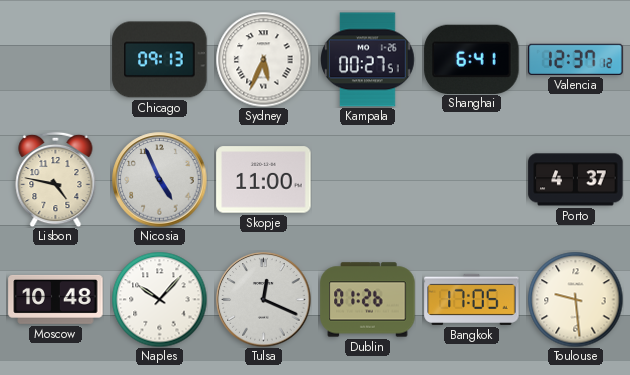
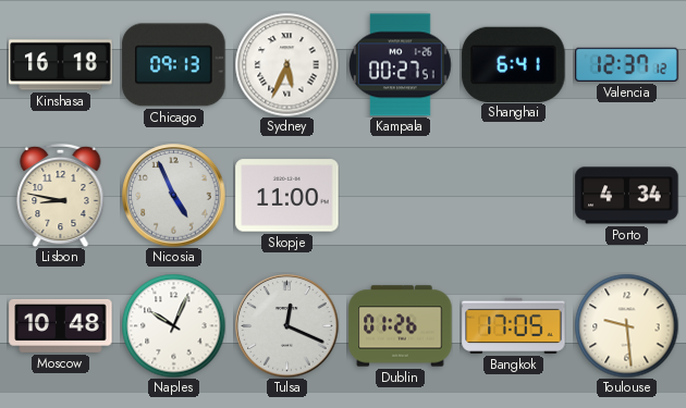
Kinshasa: none -> 16:18
Lisbon: 4:47 -> 8:47
Porto: 4:37 -> 4:34
Naples: 10:07 -> 10:04
